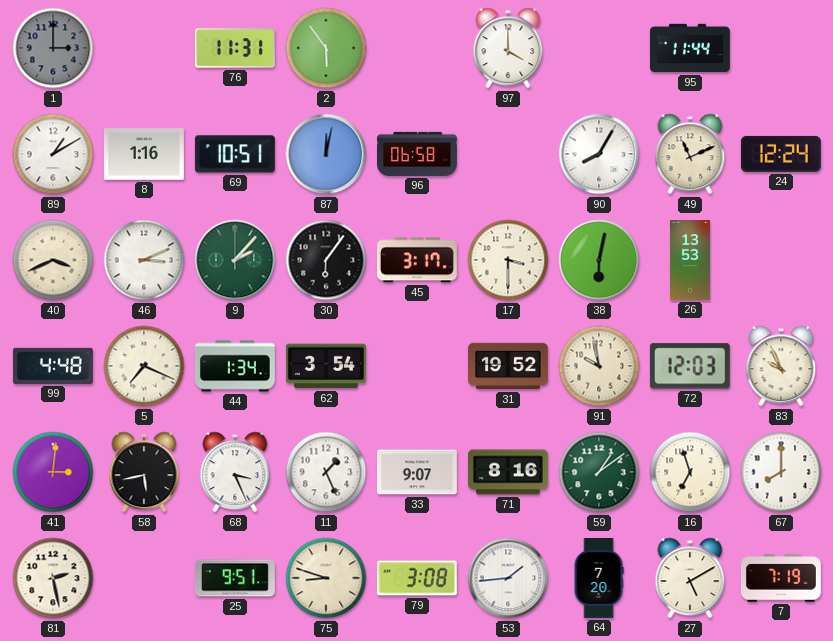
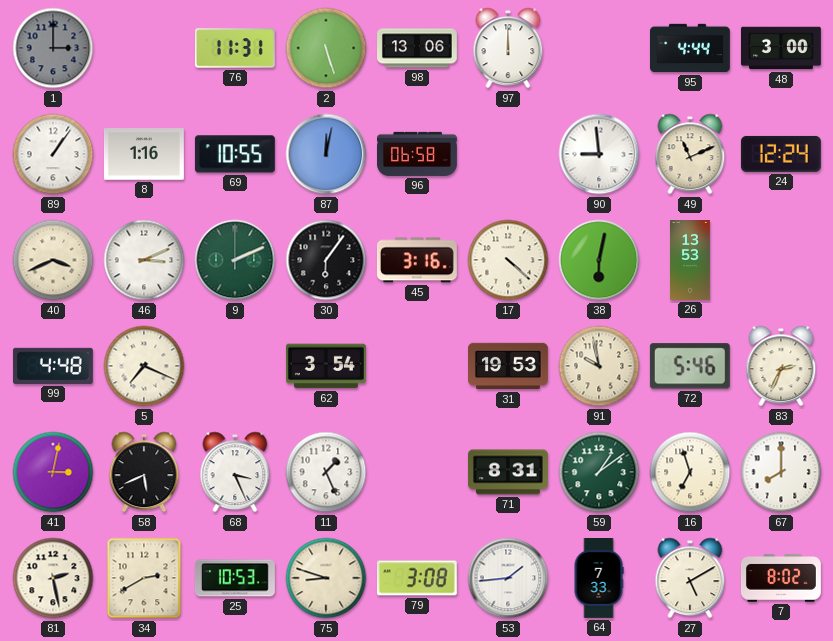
2: 5:54 -> 5:27
98: none -> 13:06
97: 4:00 -> 12:00
95: 11:44 -> 4:44
48: none -> 3:00
89: 1:10 -> 1:06
69: 10:51 -> 10:55
90: 8:05 -> 8:59
9: 2:07 -> 2:11
45: 3:17 -> 3:16
17: 3:30 -> 4:22
44: 1:34 -> none
31: 19:52 -> 19:53
72: 12:03 -> 5:46
83: 9:56 -> 2:34
41: 3:01 -> 3:02
58: 5:43 -> 5:41
33: 9:07 -> none
71: 8:16 -> 8:31
34: none -> 2:40
25: 9:51 -> 10:53
64: 7:20 -> 7:33
7: 7:19 -> 8:02
